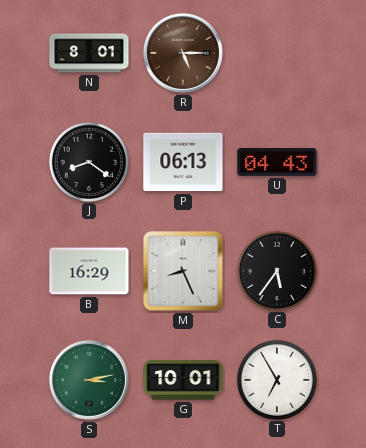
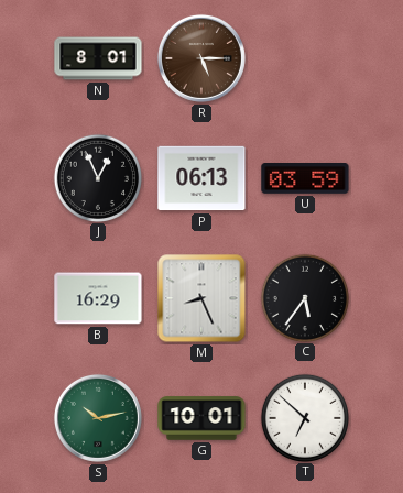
J: 8:21 -> 12:56
U: 04:43 -> 03:59
S: 3:13 -> 10:13
T: 6:55 -> 6:52
